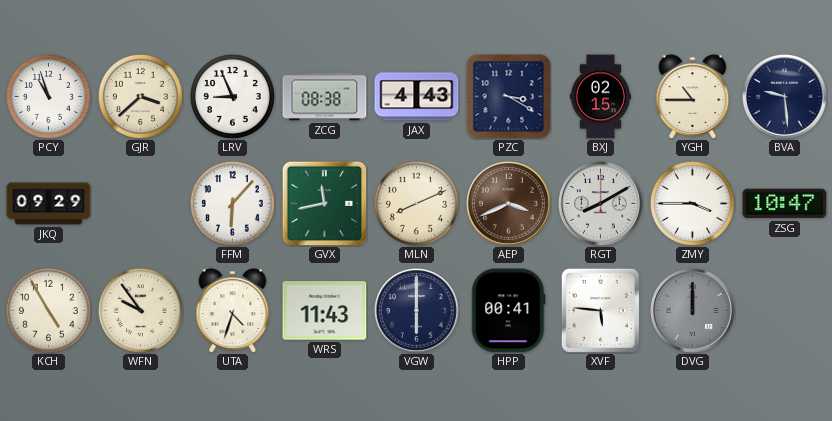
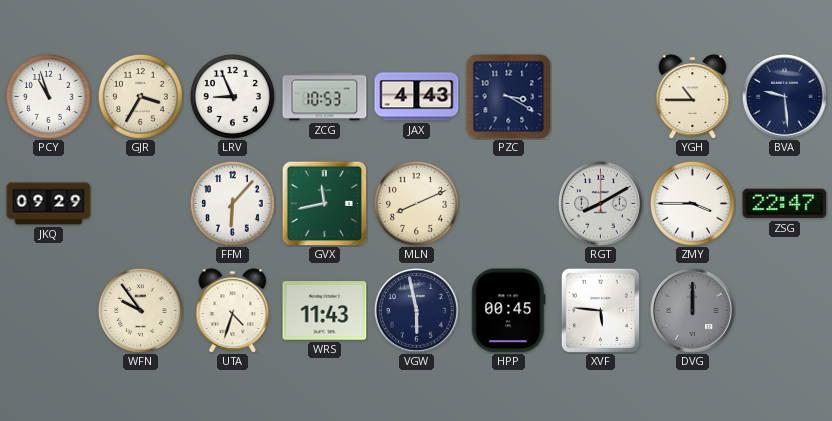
GJR: 3:38 -> 3:35
ZCG: 08:38 -> 10:53
BXJ: 02:15 -> none
AEP: 3:41 -> none
ZSG: 10:47 -> 22:47
KCH: 4:55 -> none
VGW: 6:00 -> 5:58
HPP: 00:41 -> 00:45
